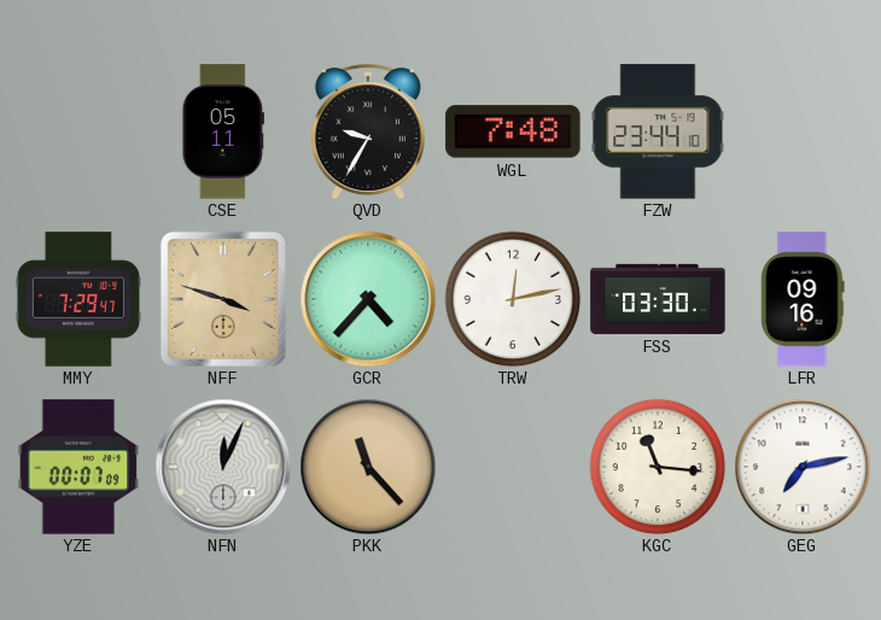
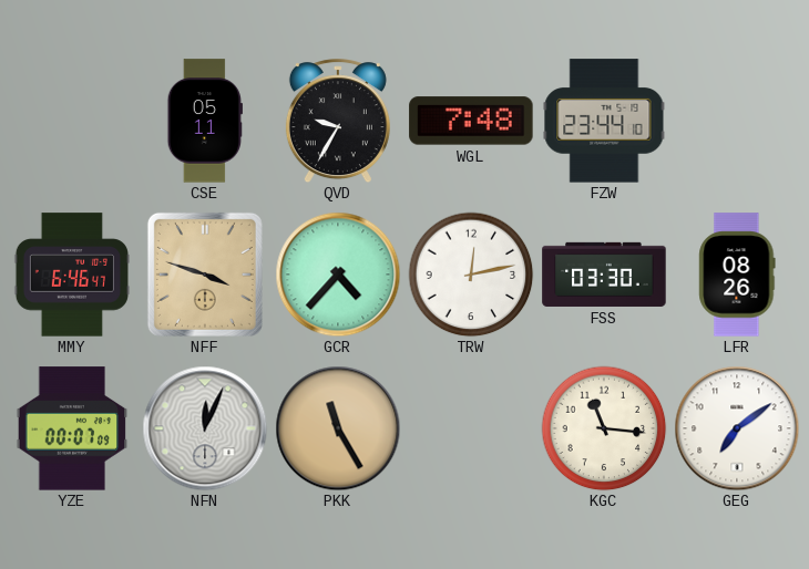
MMY: 7:29 -> 6:46
LFR: 09:16 -> 08:26
PKK: 11:23 -> 11:25
GEG: 7:13 -> 7:09
